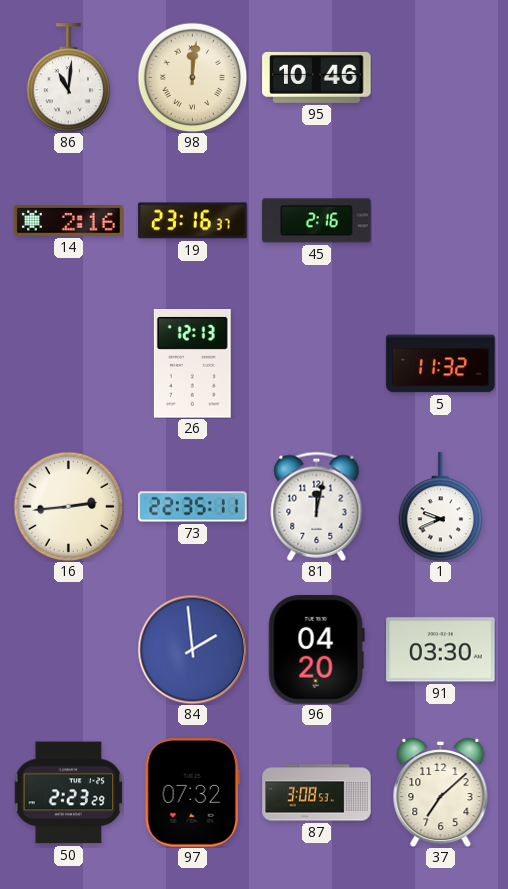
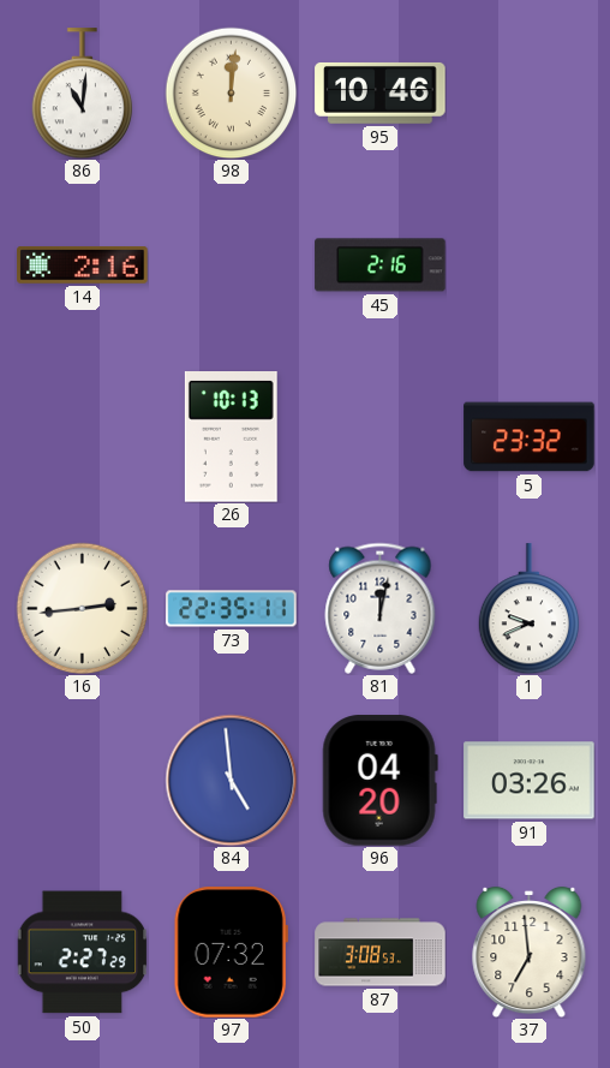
19: 23:16 -> none
26: 12:13 -> 10:13
5: 11:32 -> 23:32
84: 1:59 -> 4:59
91: 03:30 -> 03:26
50: 2:23 -> 2:27
37: 7:08 -> 6:59
